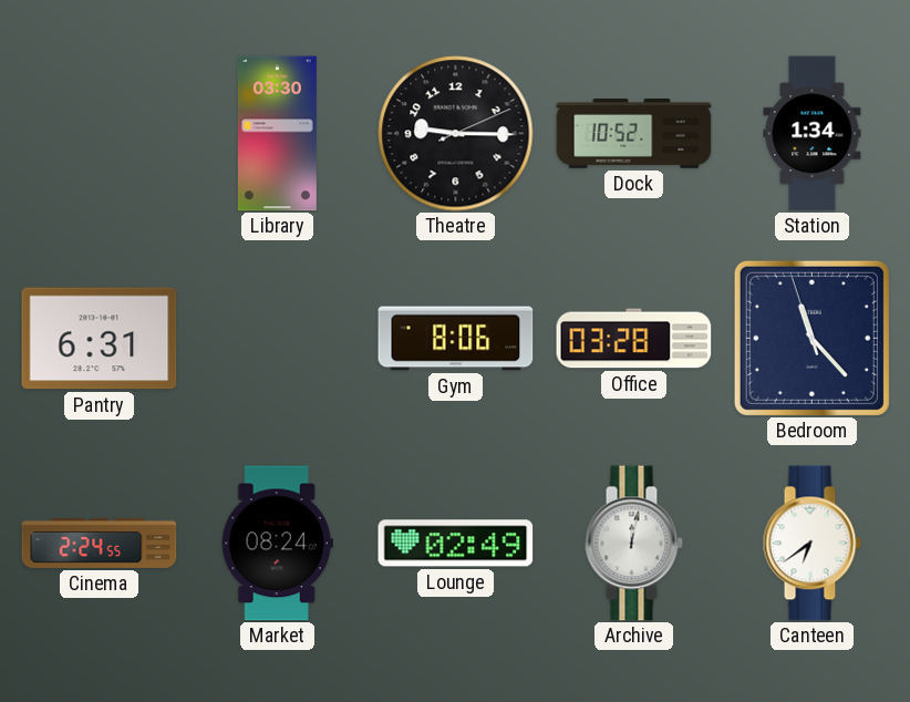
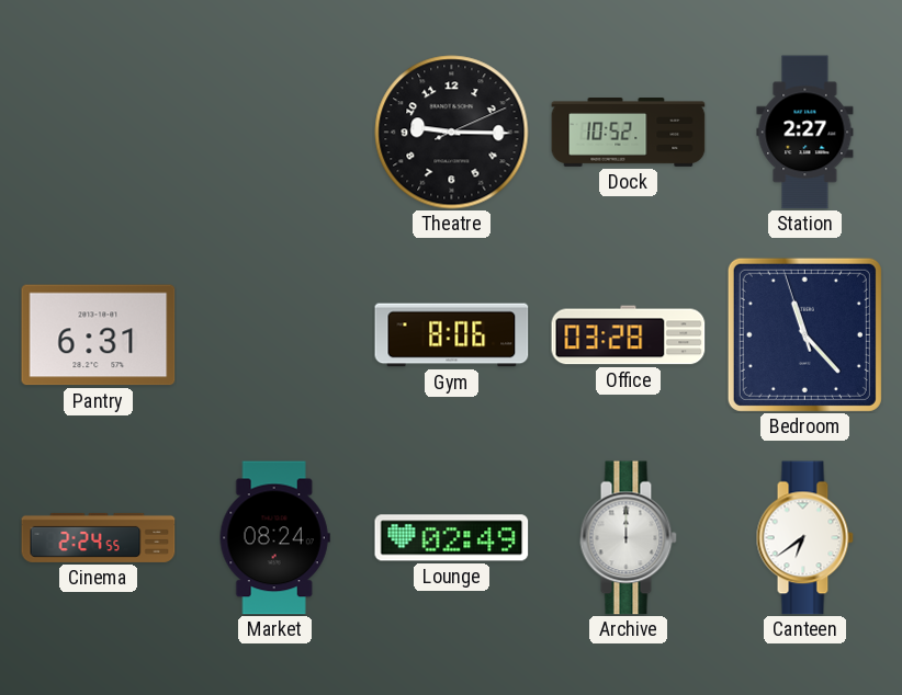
Library: 03:30 -> none
Station: 1:34 -> 2:27
Archive: 12:02 -> 12:00
